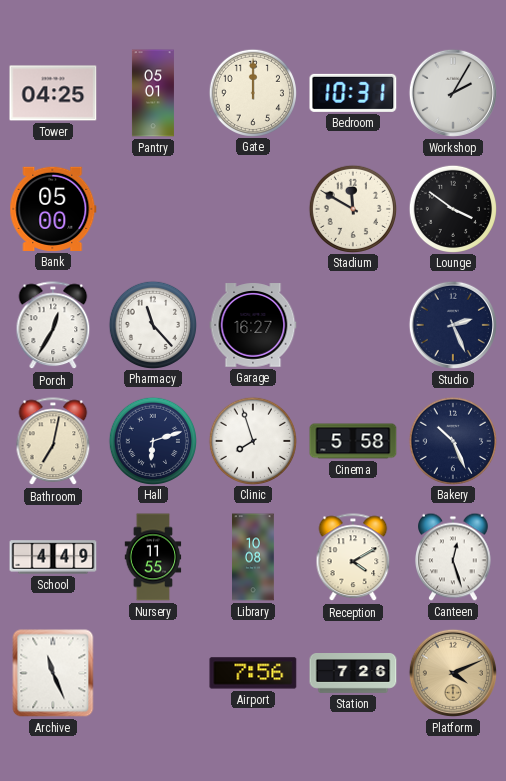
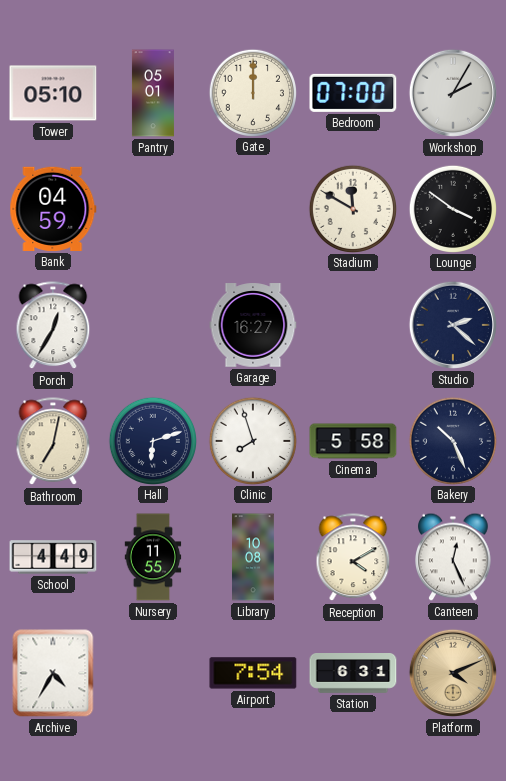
Tower: 04:25 -> 05:10
Bedroom: 10:31 -> 07:00
Bank: 05:00 -> 04:59
Pharmacy: 11:23 -> none
Studio: 2:26 -> 2:22
Canteen: 12:27 -> 12:26
Archive: 11:26 -> 4:35
Airport: 7:56 -> 7:54
Station: 7:26 -> 6:31
